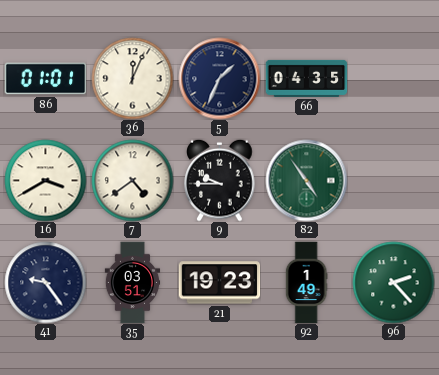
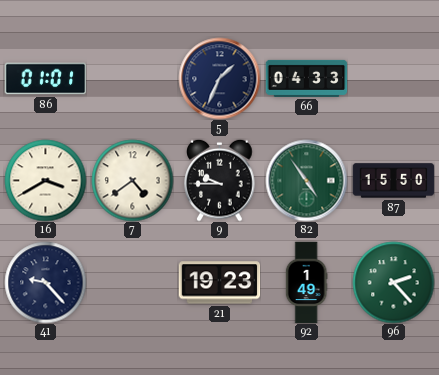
36: 12:04 -> none
66: 04:35 -> 04:33
87: none -> 15:50
41: 9:24 -> 9:23
35: 03:51 -> none
